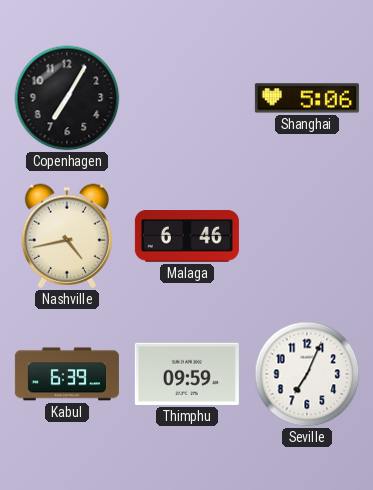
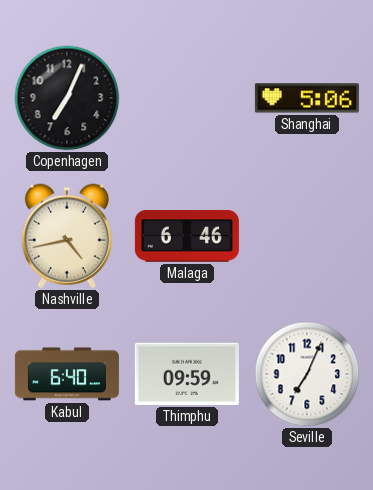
Copenhagen: 7:05 -> 7:04
Kabul: 6:39 -> 6:40
